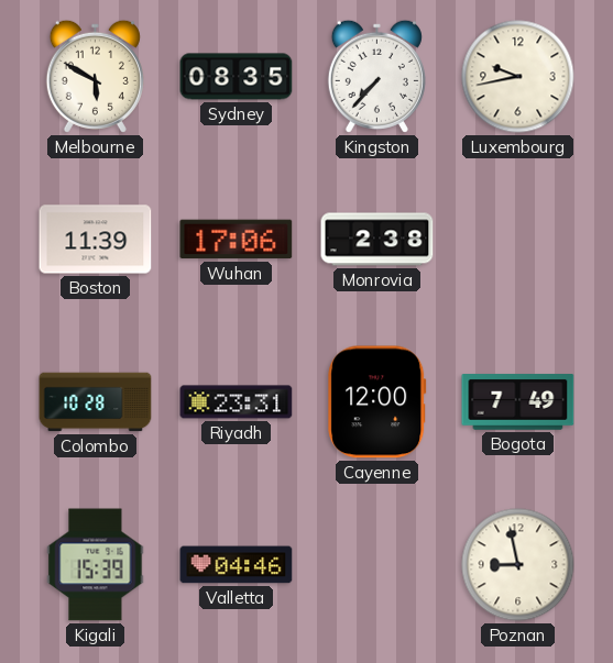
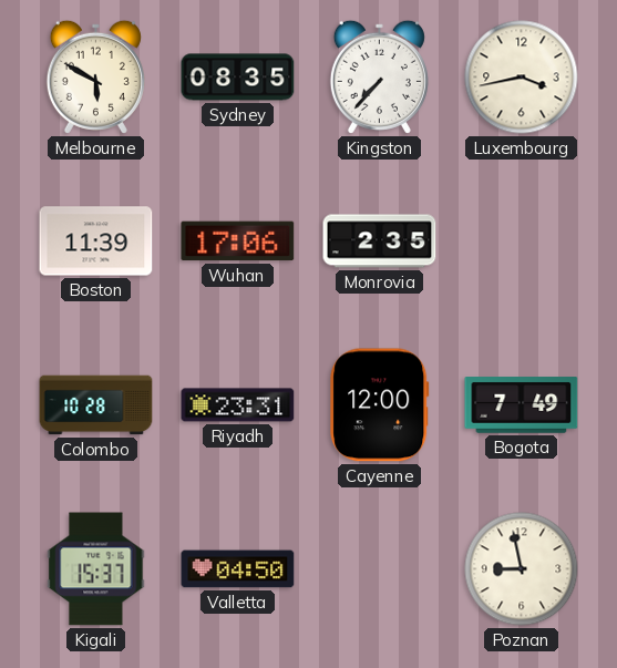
Luxembourg: 9:43 -> 3:43
Monrovia: 2:38 -> 2:35
Kigali: 15:39 -> 15:37
Valletta: 04:46 -> 04:50
